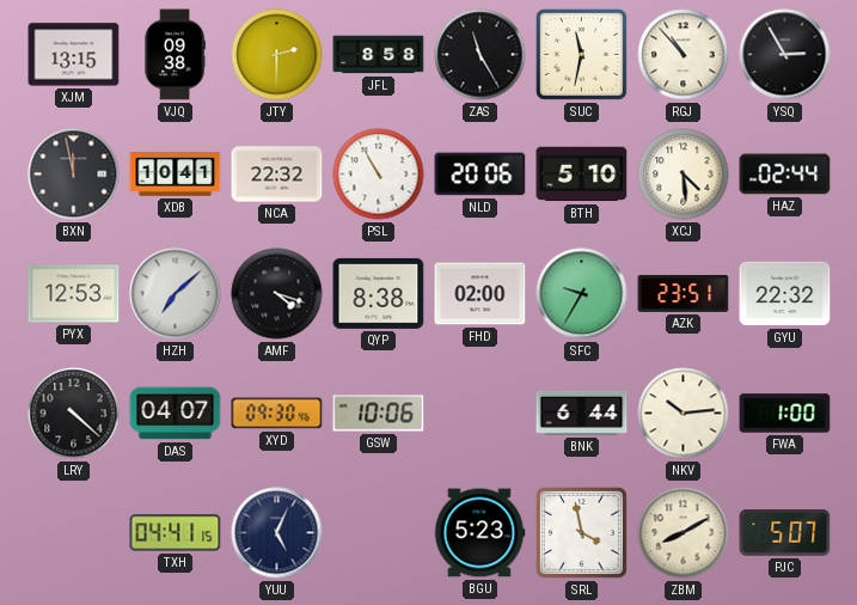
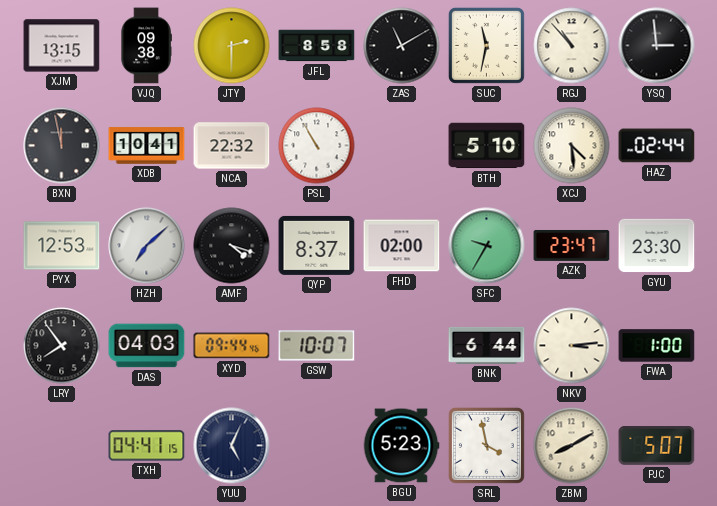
ZAS: 11:25 -> 11:10
YSQ: 2:55 -> 2:59
NLD: 20:06 -> none
QYP: 8:38 -> 8:37
AZK: 23:51 -> 23:47
GYU: 22:32 -> 23:30
LRY: 4:22 -> 7:54
DAS: 04:07 -> 04:03
XYD: 09:30 -> 09:44
GSW: 10:06 -> 10:07
NKV: 10:14 -> 3:14
